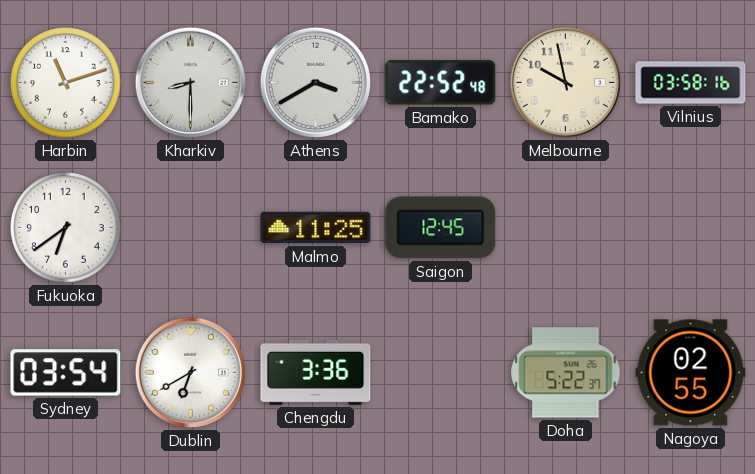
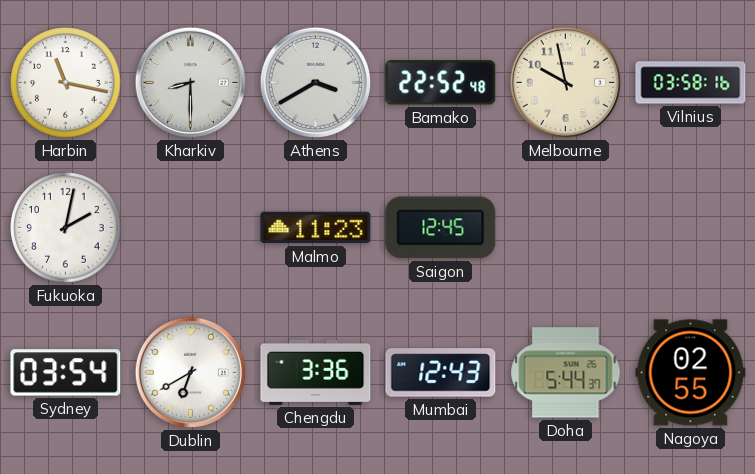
Harbin: 11:12 -> 11:17
Fukuoka: 6:39 -> 2:02
Malmo: 11:25 -> 11:23
Mumbai: none -> 12:43
Doha: 5:22 -> 5:44
